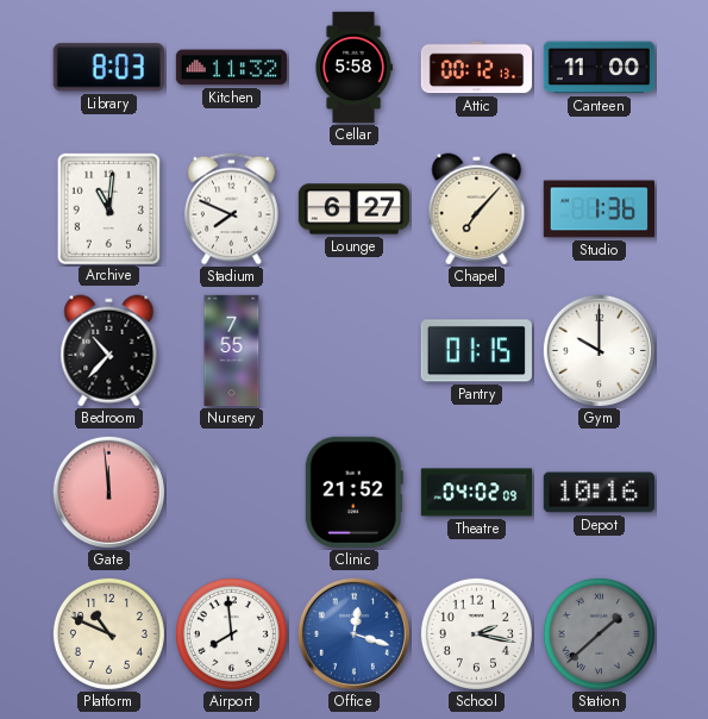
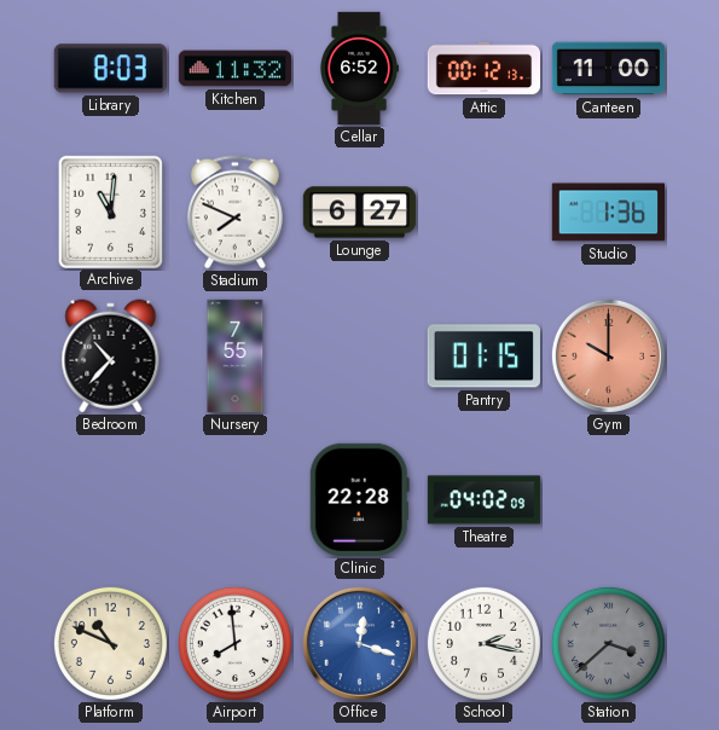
Cellar: 5:58 -> 6:52
Chapel: 7:07 -> none
Gym dial: white -> salmon
Gate: 11:59 -> none
Clinic: 21:52 -> 22:28
Depot: 10:16 -> none
Station: 1:38 -> 3:38
